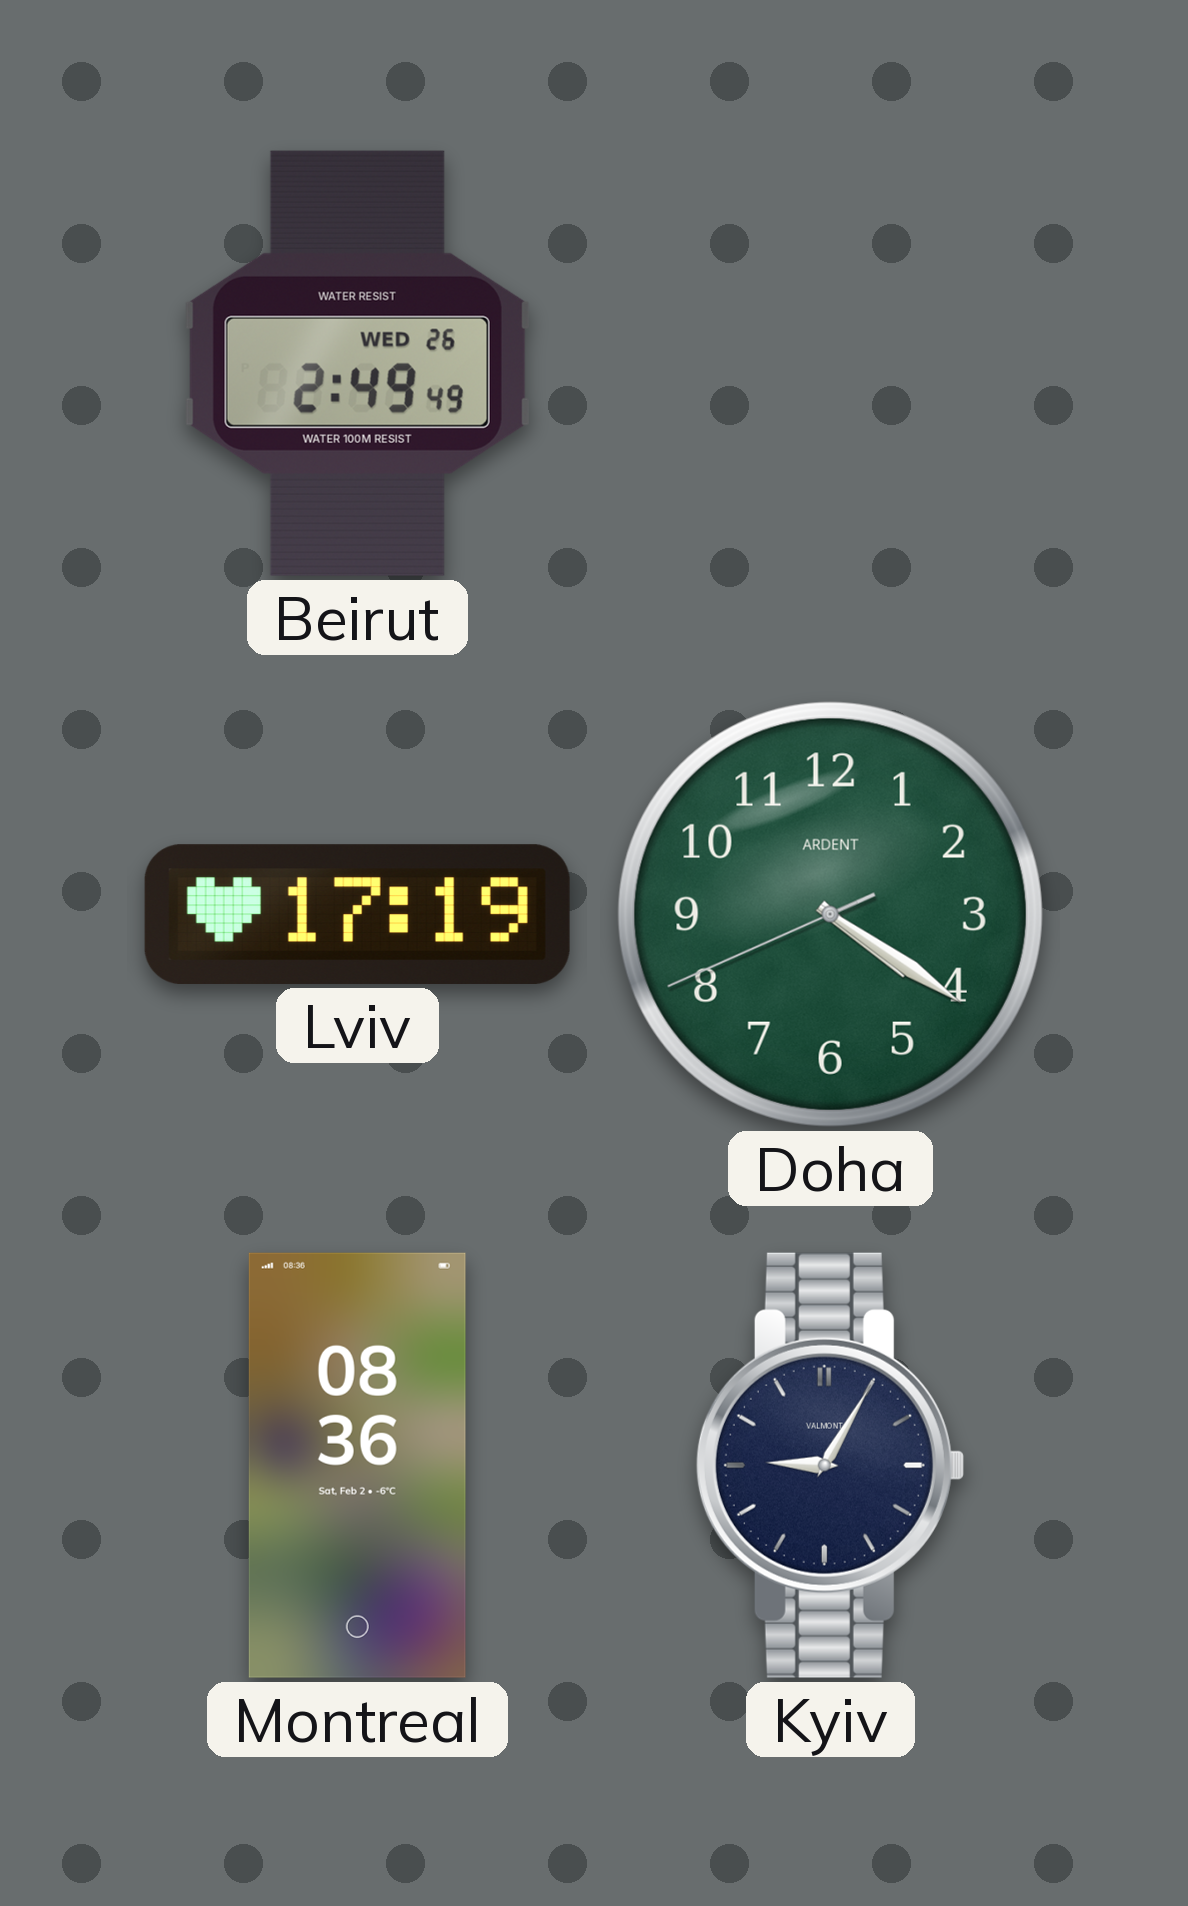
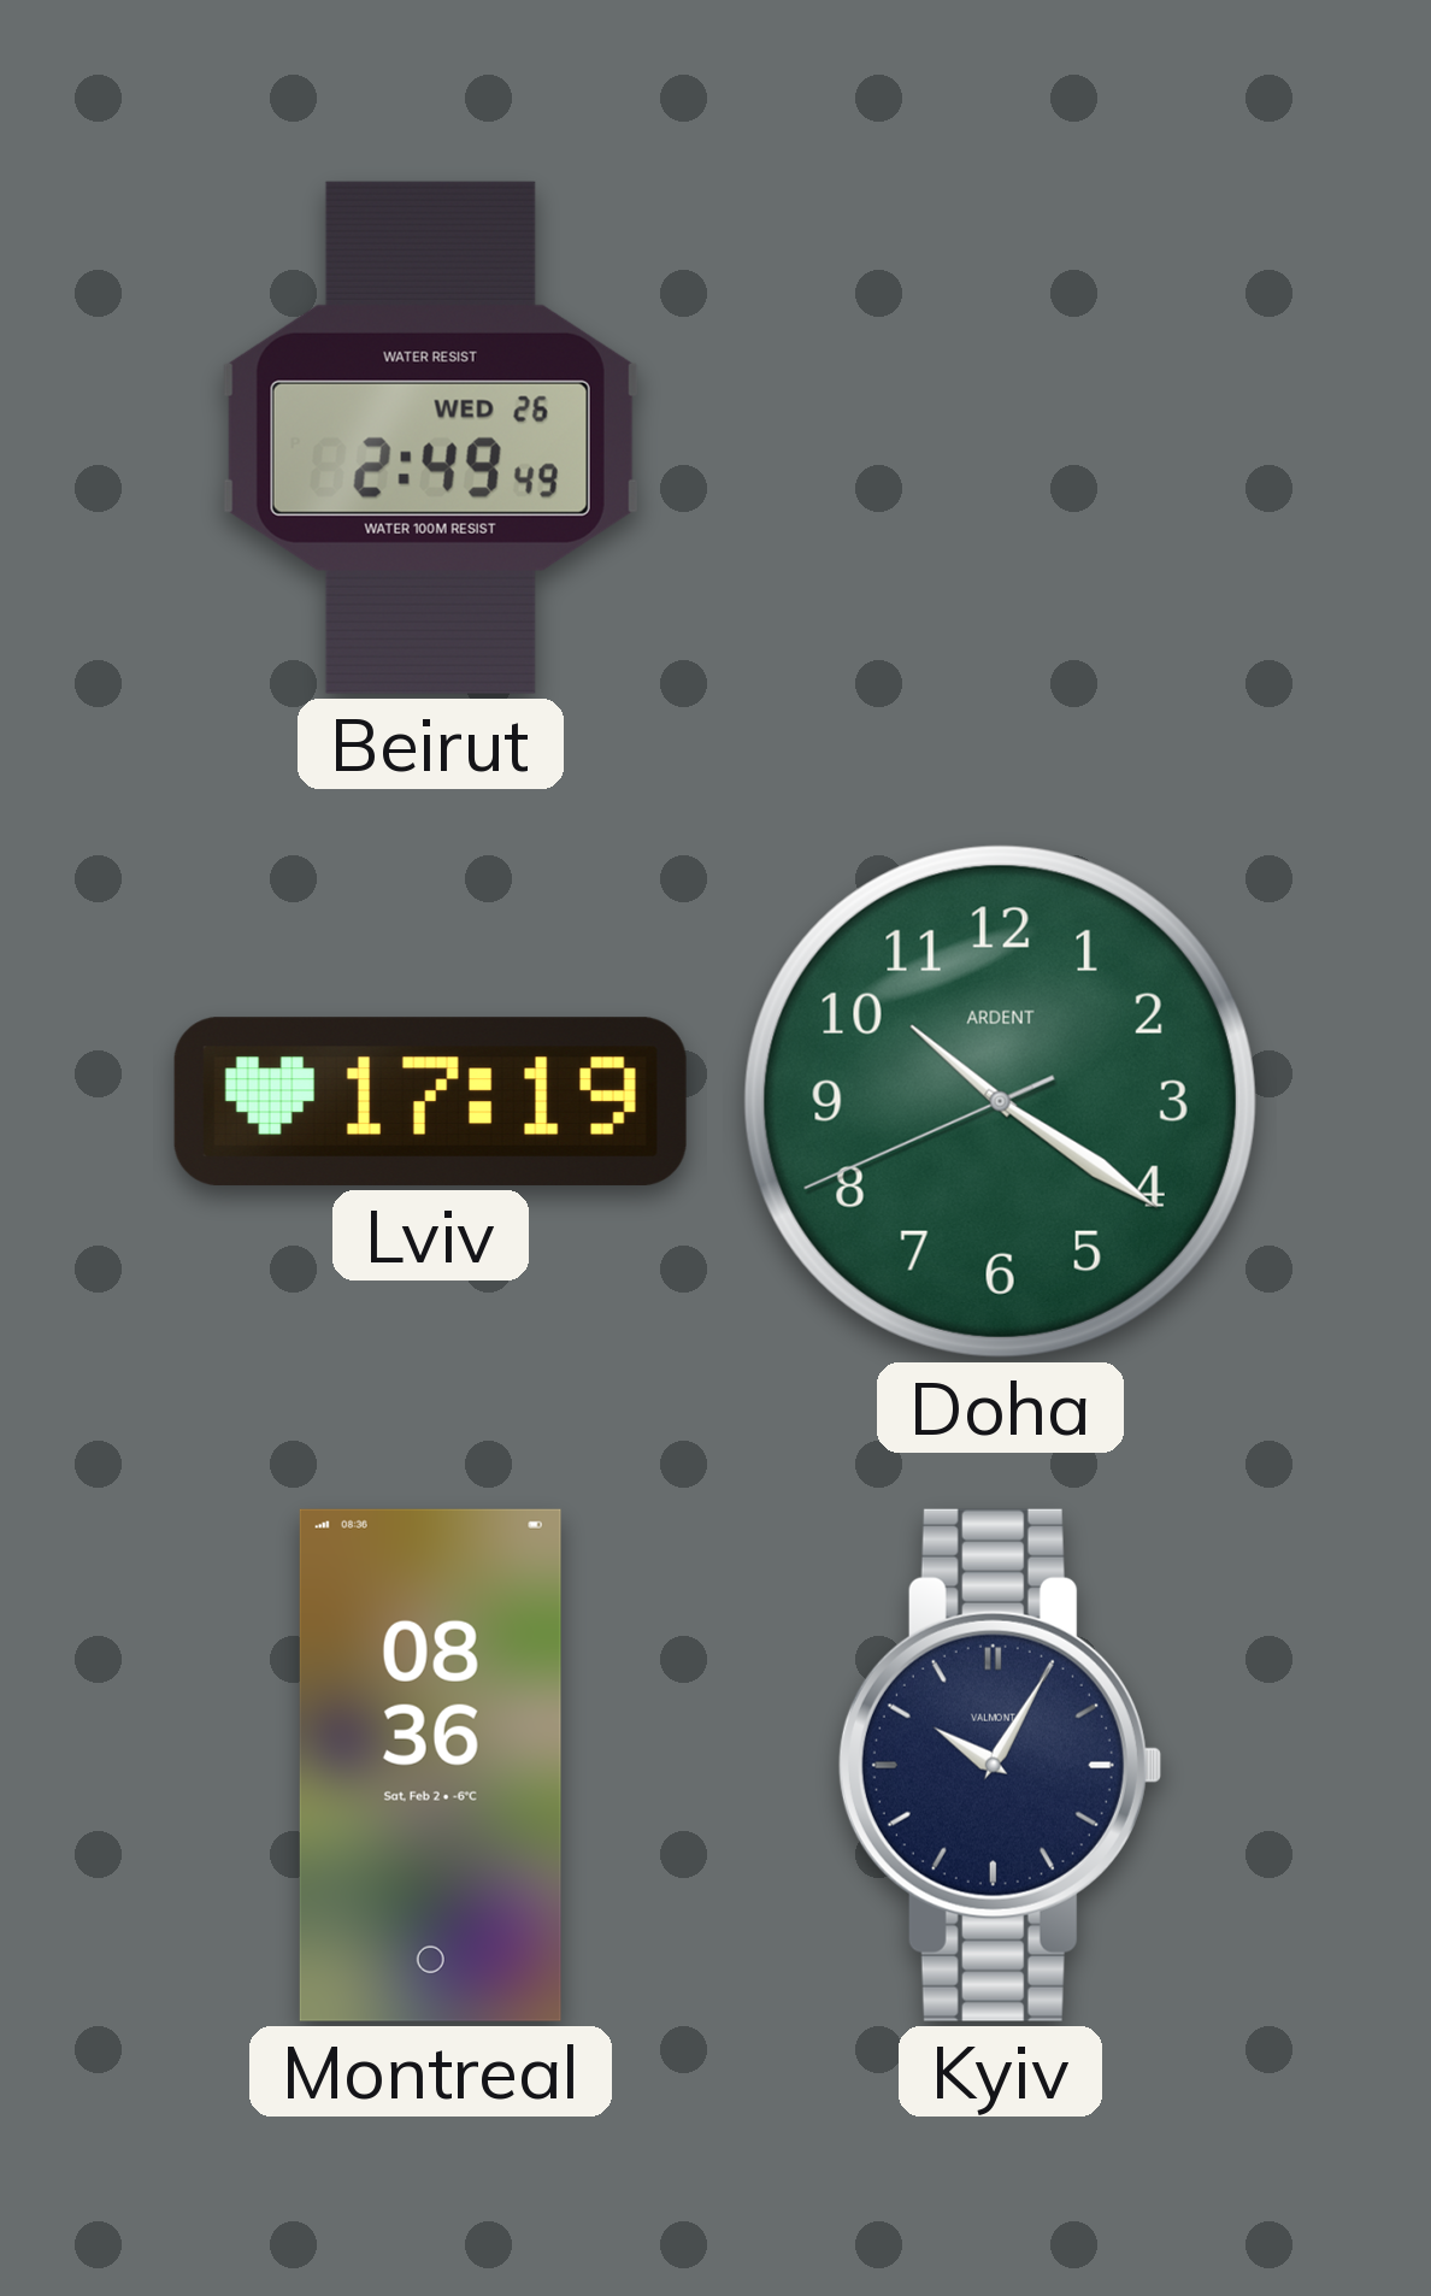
Doha: 4:20 -> 10:20
Kyiv: 9:05 -> 10:05
